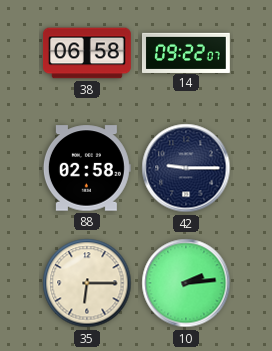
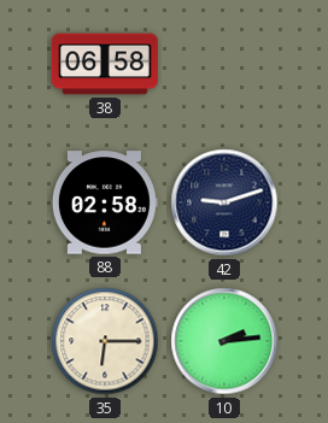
14: 09:22 -> none
42: 9:15 -> 9:12
